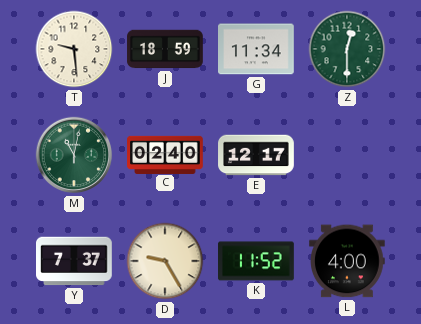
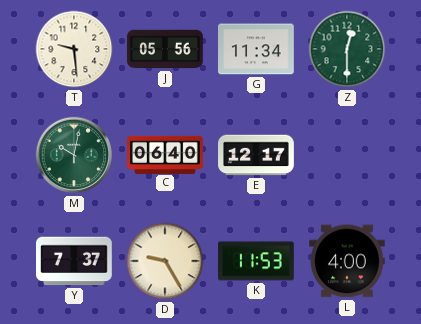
J: 18:59 -> 05:56
M: 11:02 -> 10:02
C: 02:40 -> 06:40
K: 11:52 -> 11:53
